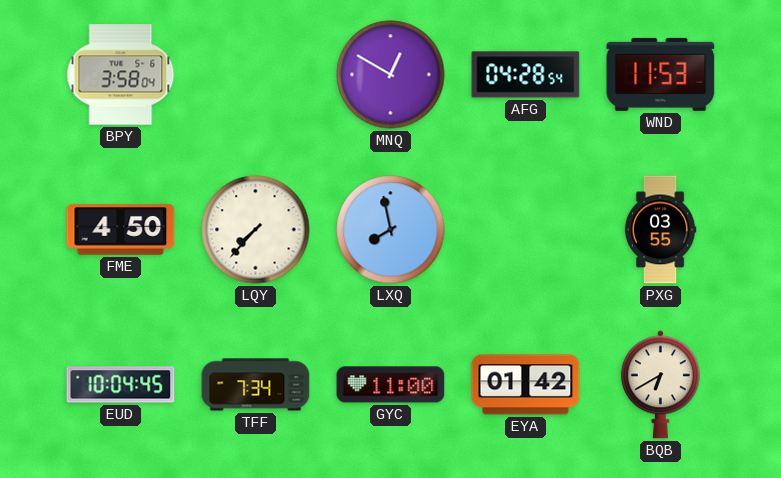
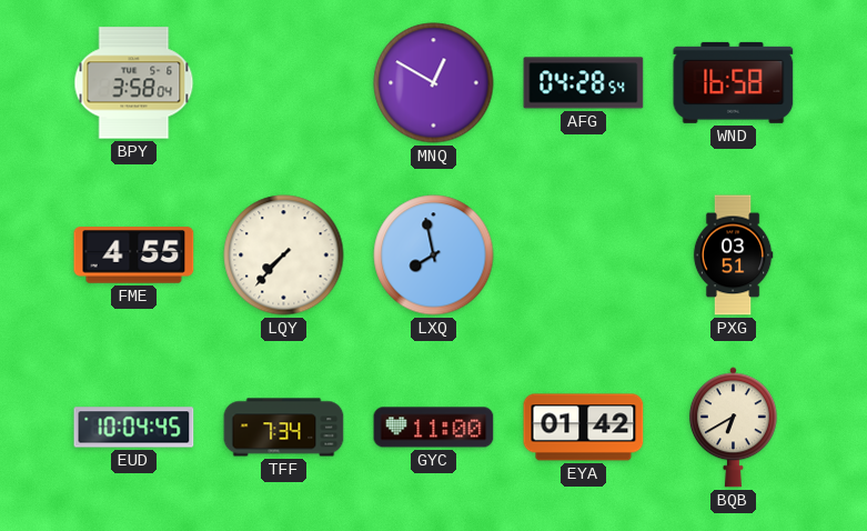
WND: 11:53 -> 16:58
FME: 4:50 -> 4:55
PXG: 03:55 -> 03:51
